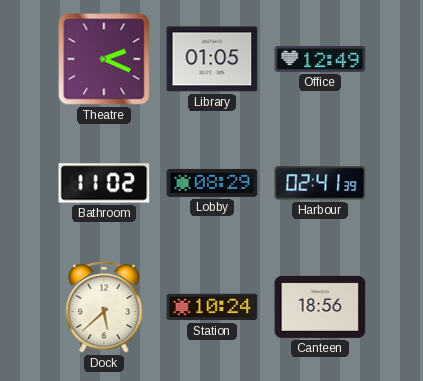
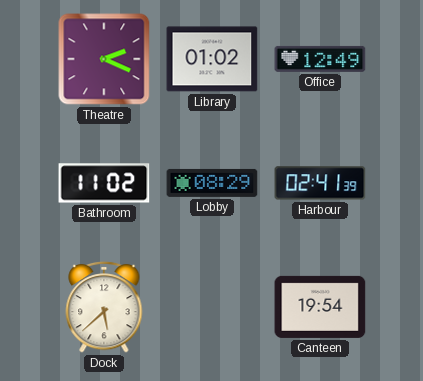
Library: 01:05 -> 01:02
Station: 10:24 -> none
Canteen: 18:56 -> 19:54
